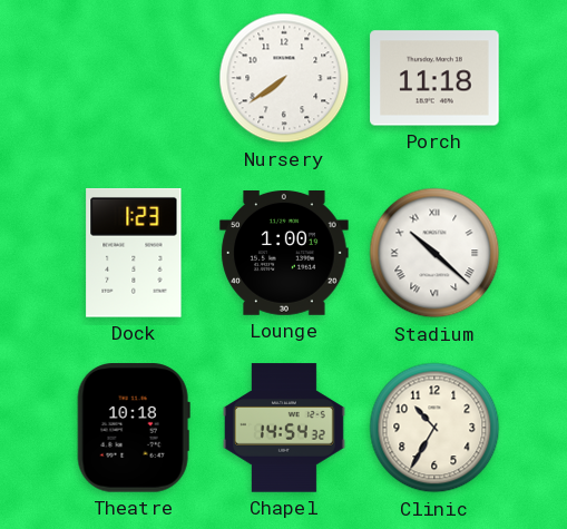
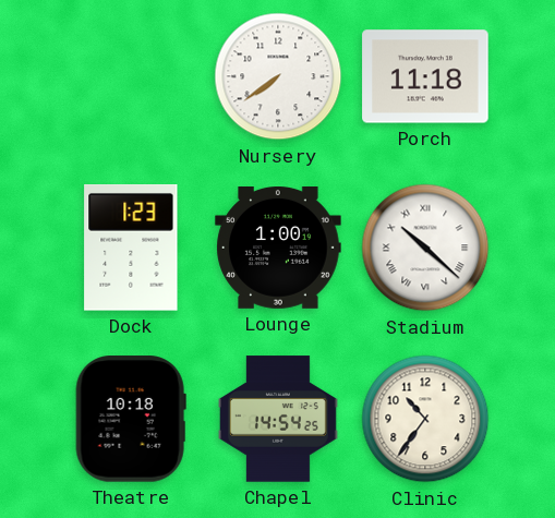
Chapel: 14:54:32 -> 14:54:25
Clinic: 10:35 -> 10:36
